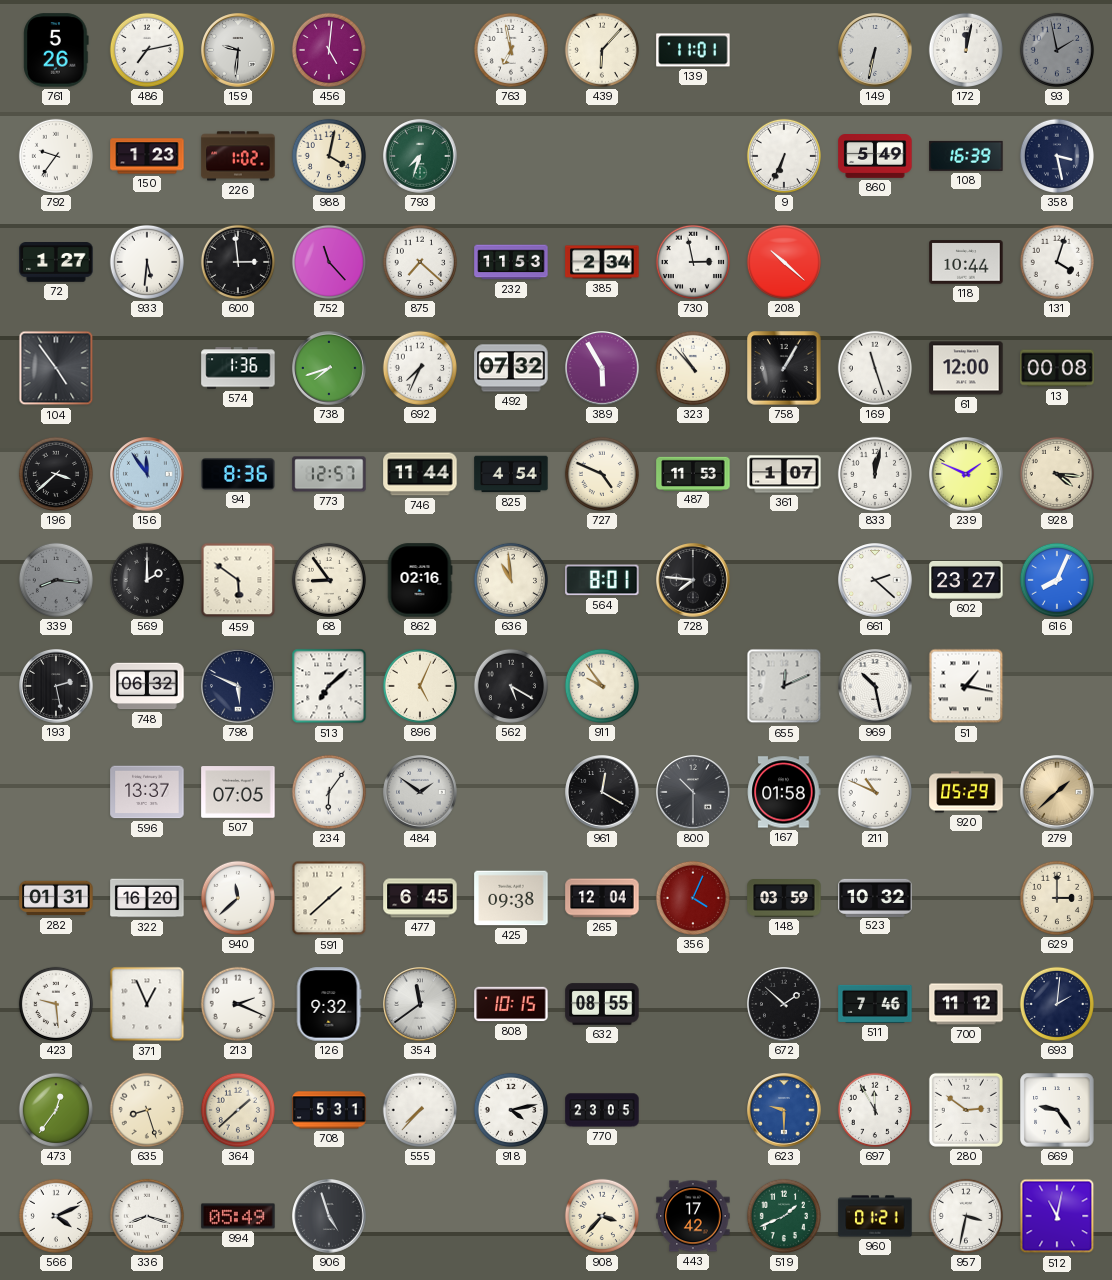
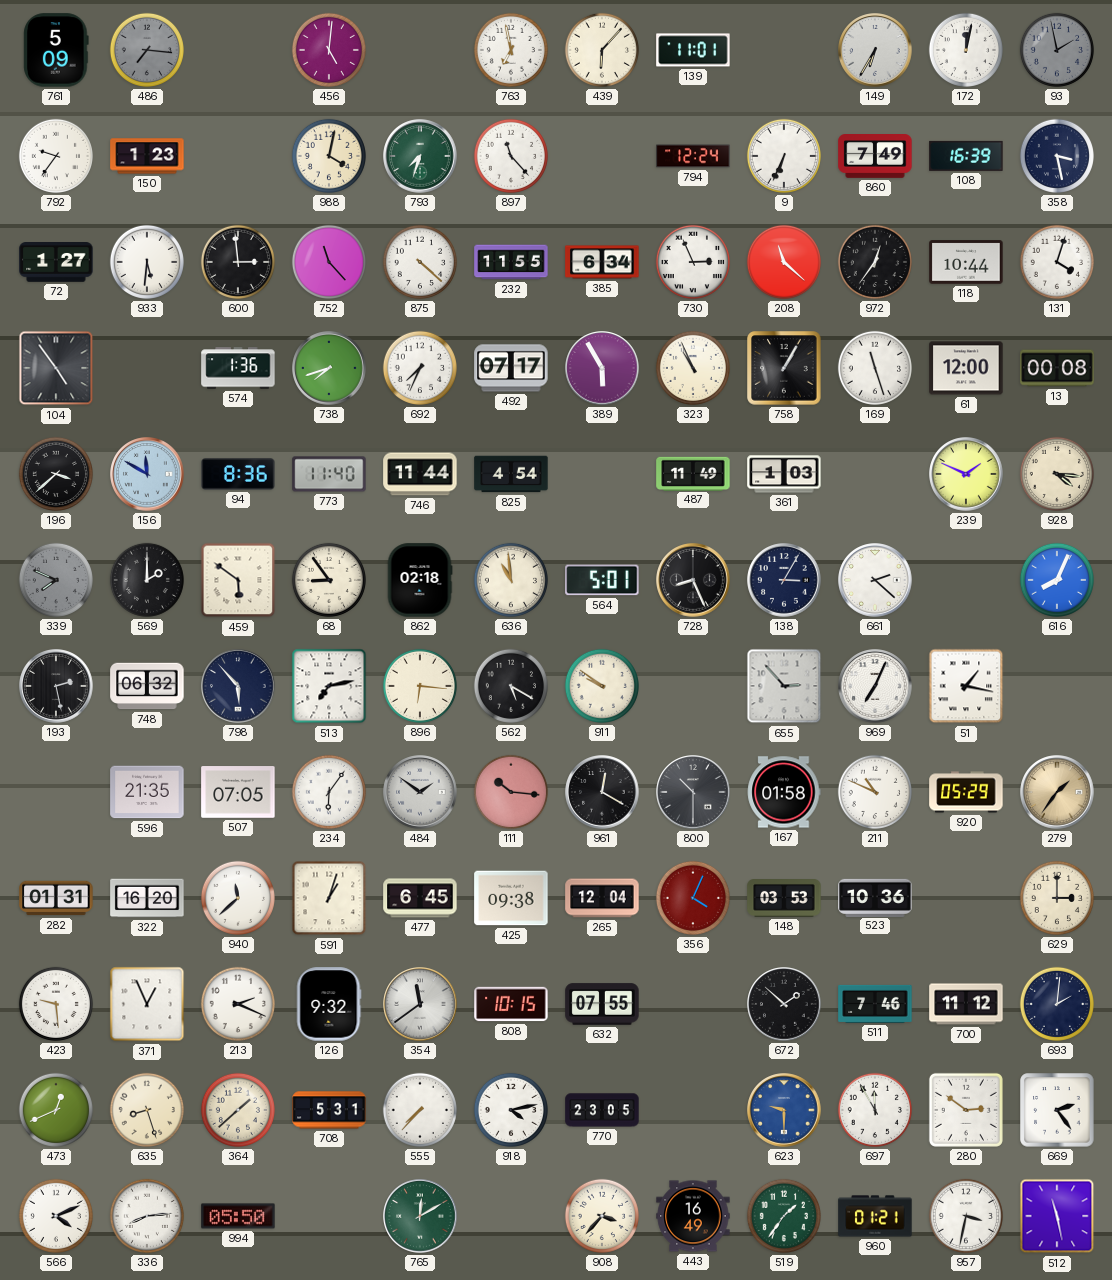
761: 5:26 -> 5:09
486: 7:13 -> 7:16
486 dial: white -> grey
159: 9:31 -> none
149: 6:32 -> 6:35
226: 1:02 -> none
897: none -> 11:23
794: none -> 12:24
860: 5:49 -> 7:49
875: 7:22 -> 4:22
232: 11:53 -> 11:55
385: 2:34 -> 6:34
730: 2:58 -> 2:56
208: 10:22 -> 11:22
972: none -> 12:36
492: 07:32 -> 07:17
323: 10:53 -> 10:56
156: 11:54 -> 11:50
773: 12:57 -> 11:40
727: 4:49 -> none
487: 11:53 -> 11:49
361: 1:07 -> 1:03
833: 12:02 -> none
339: 8:16 -> 7:49
862: 02:16 -> 02:18
564: 8:01 -> 5:01
728: 7:46 -> 8:26
138: none -> 3:05
602: 23:27 -> none
798: 5:49 -> 5:53
513: 7:08 -> 7:13
896: 5:04 -> 6:16
911: 9:54 -> 9:51
655: 12:11 -> 2:53
969: 10:28 -> 7:04
596: 13:37 -> 21:35
111: none -> 10:16
279: 1:38 -> 1:36
591: 1:38 -> 1:03
148: 03:59 -> 03:53
523: 10:32 -> 10:36
632: 08:55 -> 07:55
473: 12:36 -> 12:41
669: 9:24 -> 2:24
336: 8:18 -> 8:14
994: 05:49 -> 05:50
906: 4:57 -> none
765: none -> 12:10
443: 17:42 -> 16:49
519: 1:41 -> 1:36
512: 11:02 -> 11:28
